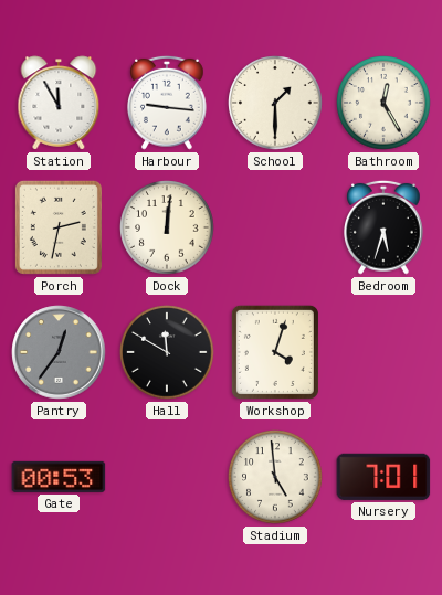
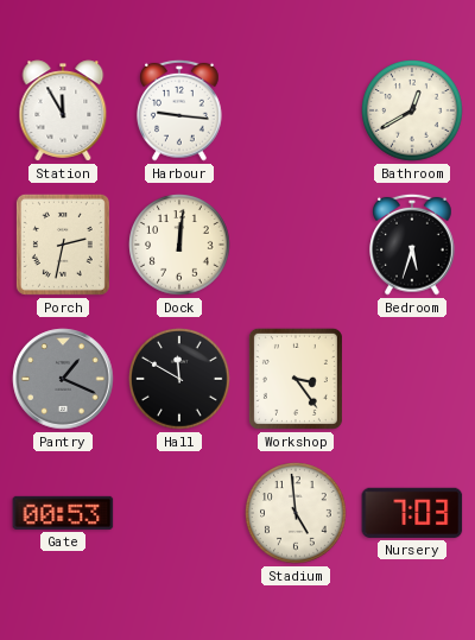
School: 1:30 -> none
Bathroom: 12:25 -> 12:40
Pantry: 12:36 -> 1:19
Workshop: 4:03 -> 3:24
Nursery: 7:01 -> 7:03
